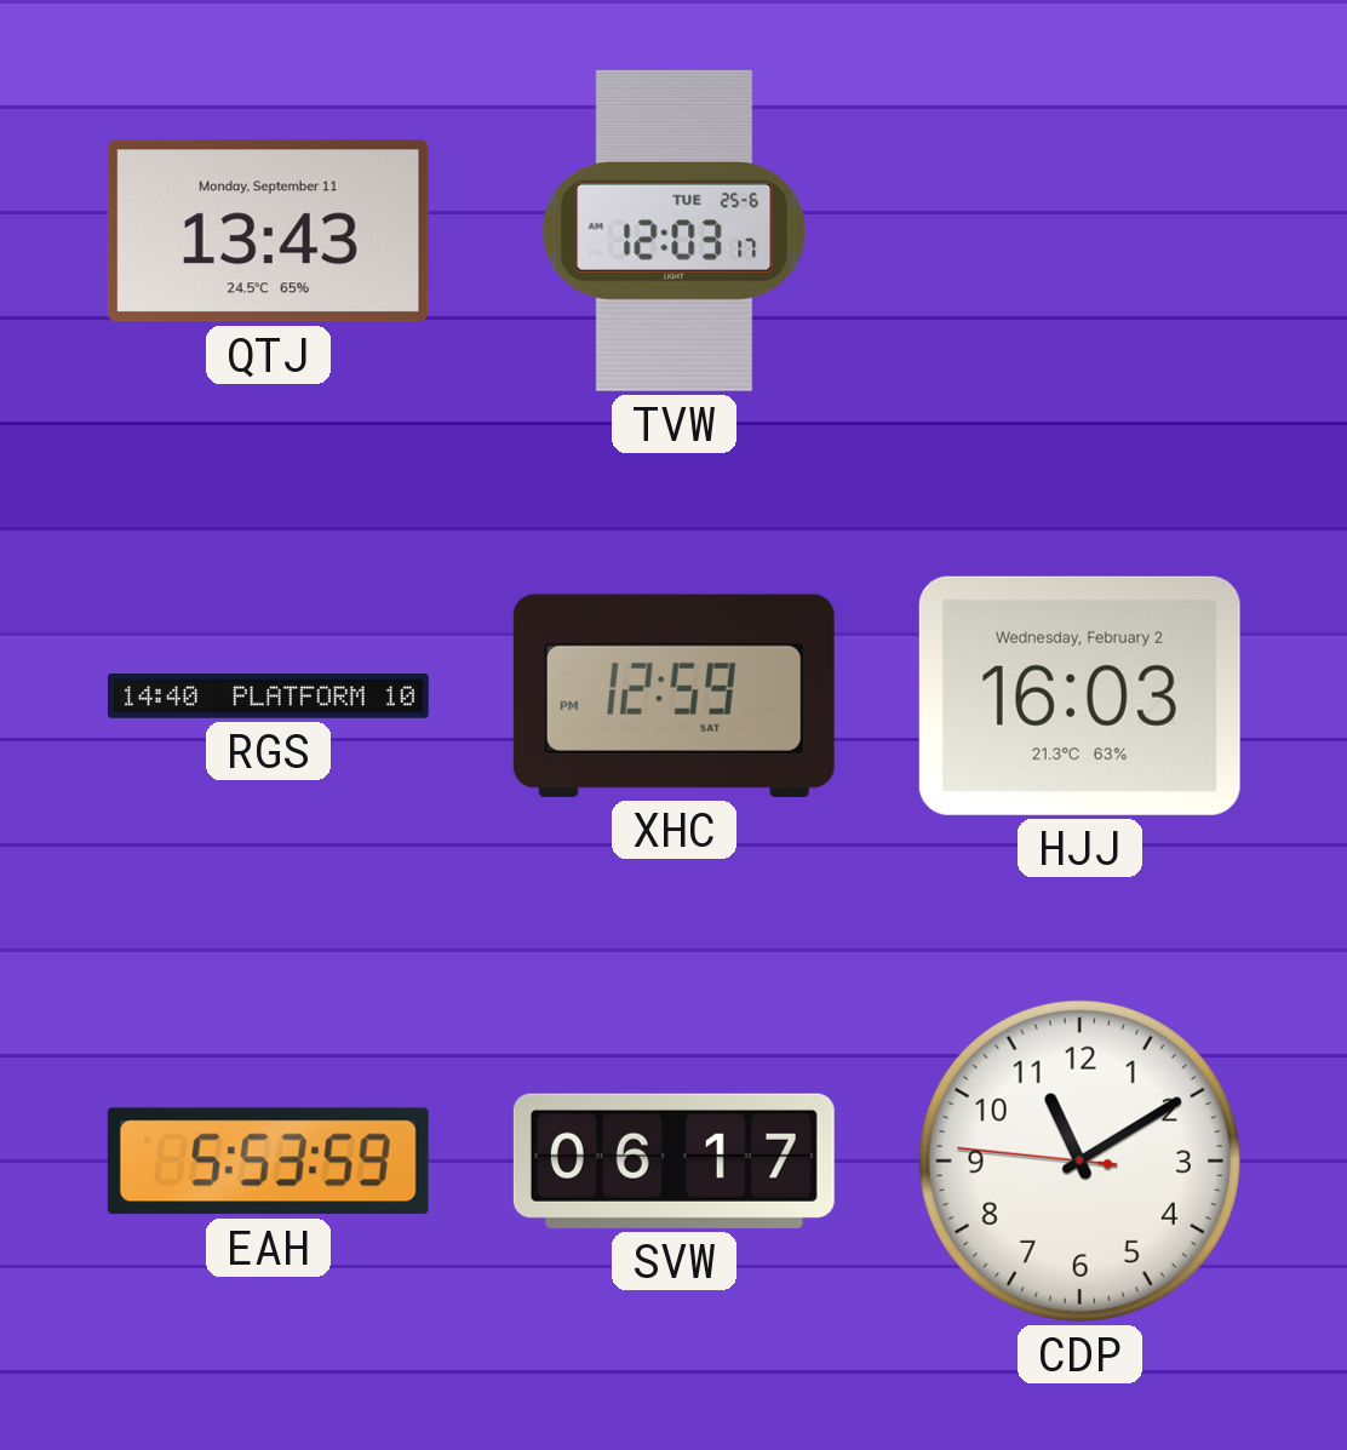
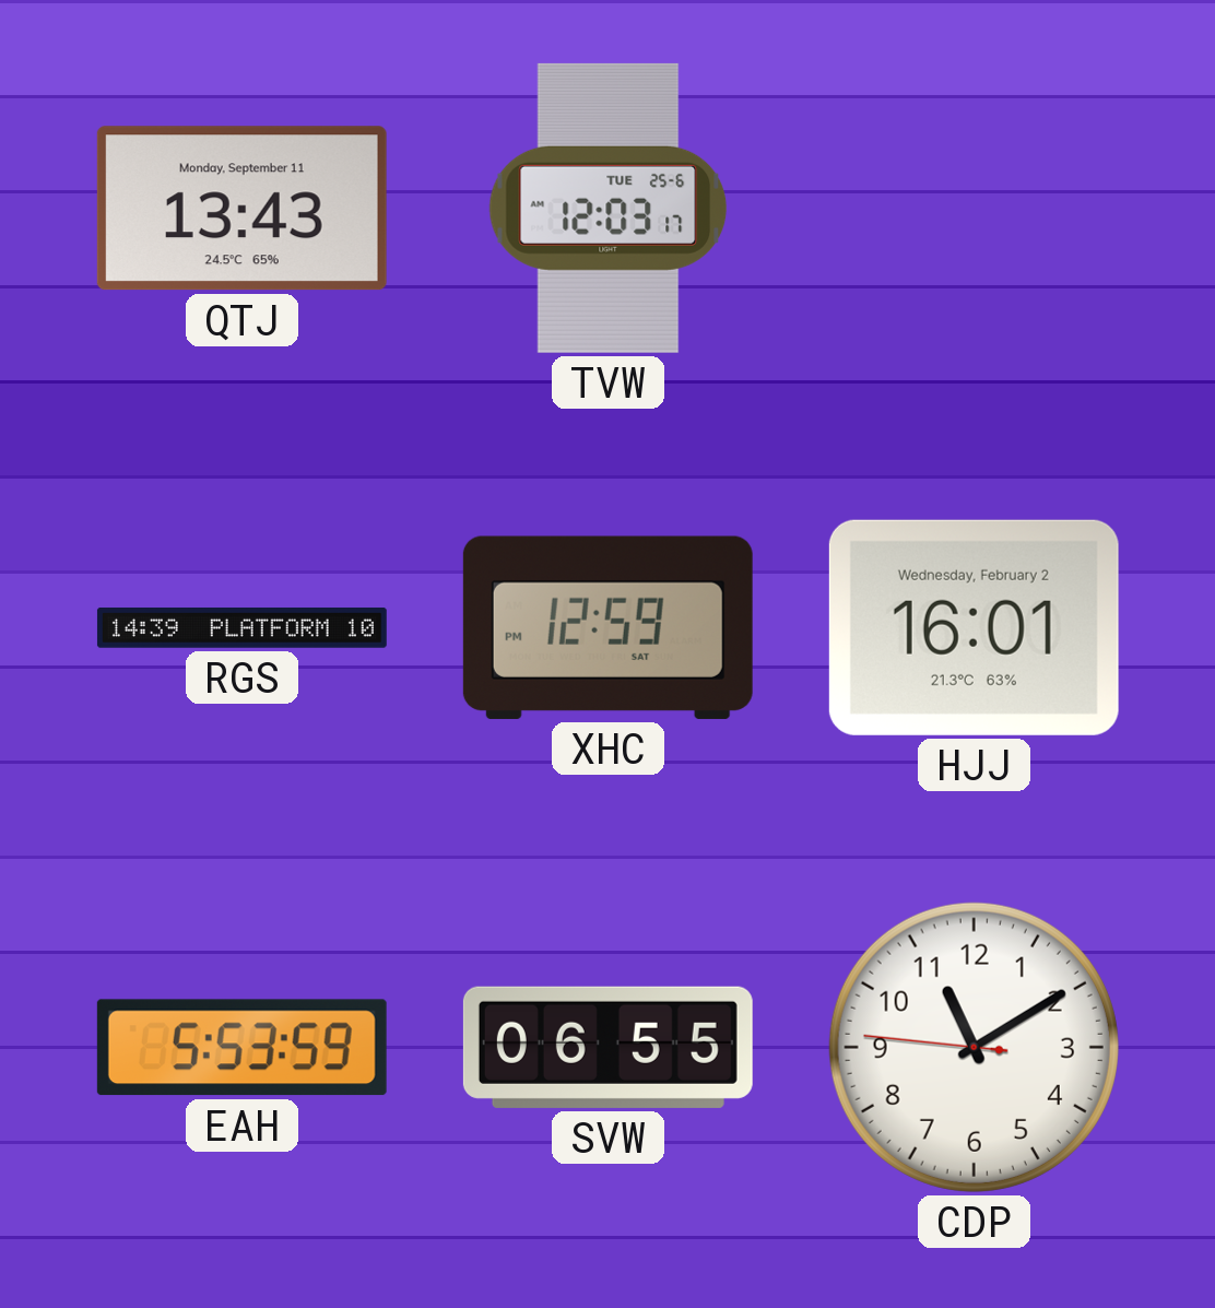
RGS: 14:40 -> 14:39
HJJ: 16:03 -> 16:01
SVW: 06:17 -> 06:55
